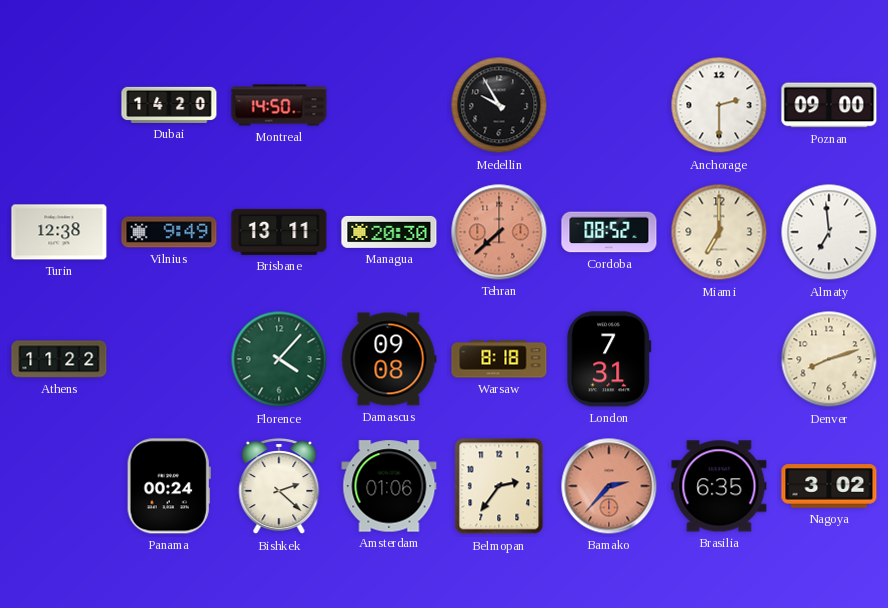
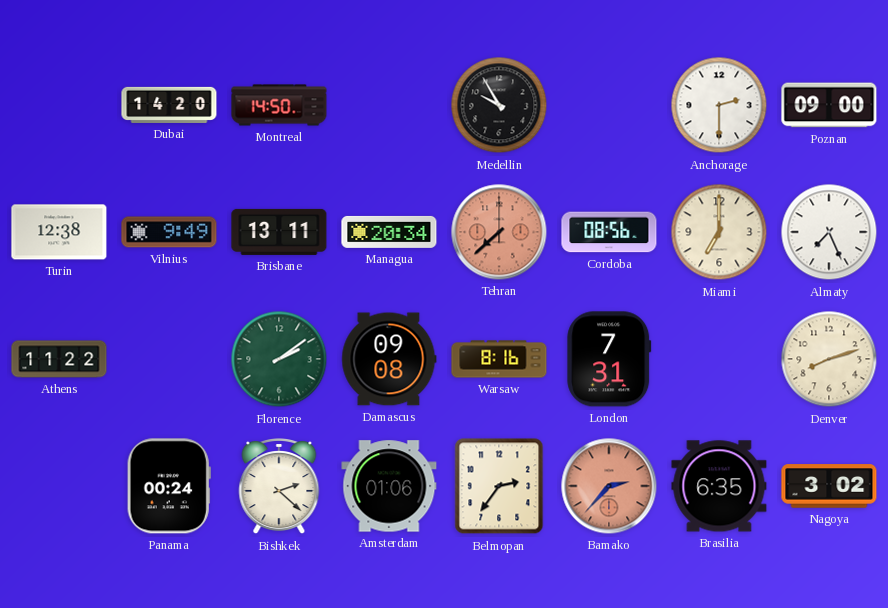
Managua: 20:30 -> 20:34
Cordoba: 08:52 -> 08:56
Almaty: 6:59 -> 7:26
Florence: 4:07 -> 2:09
Warsaw: 8:18 -> 8:16
